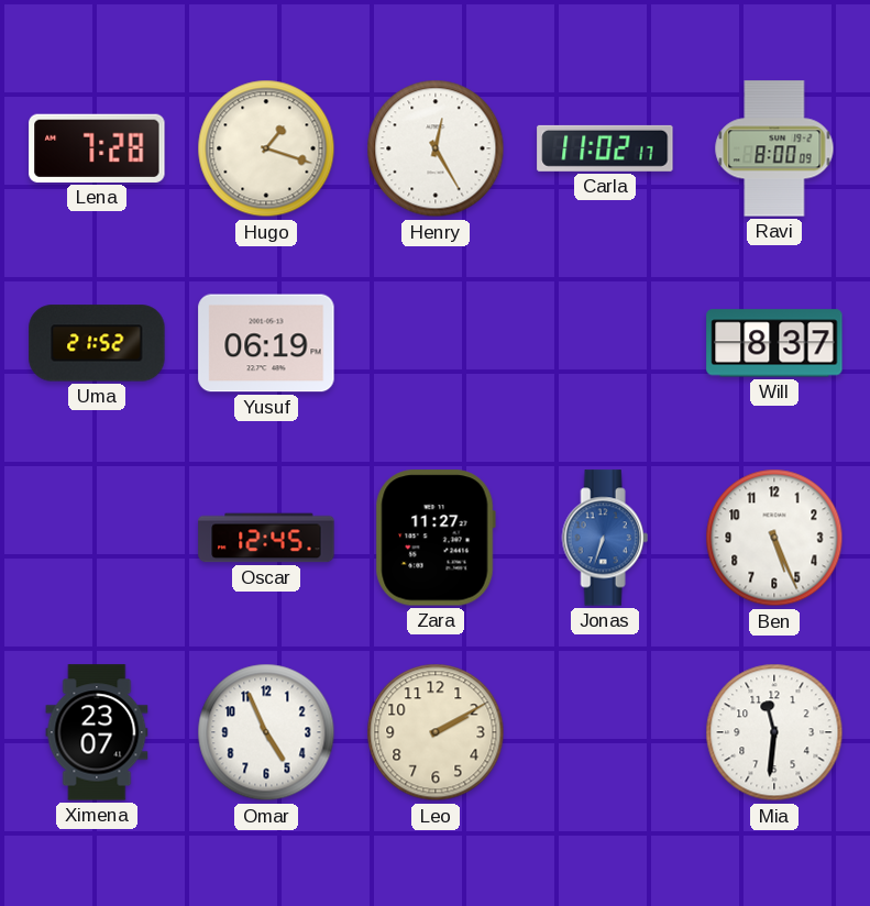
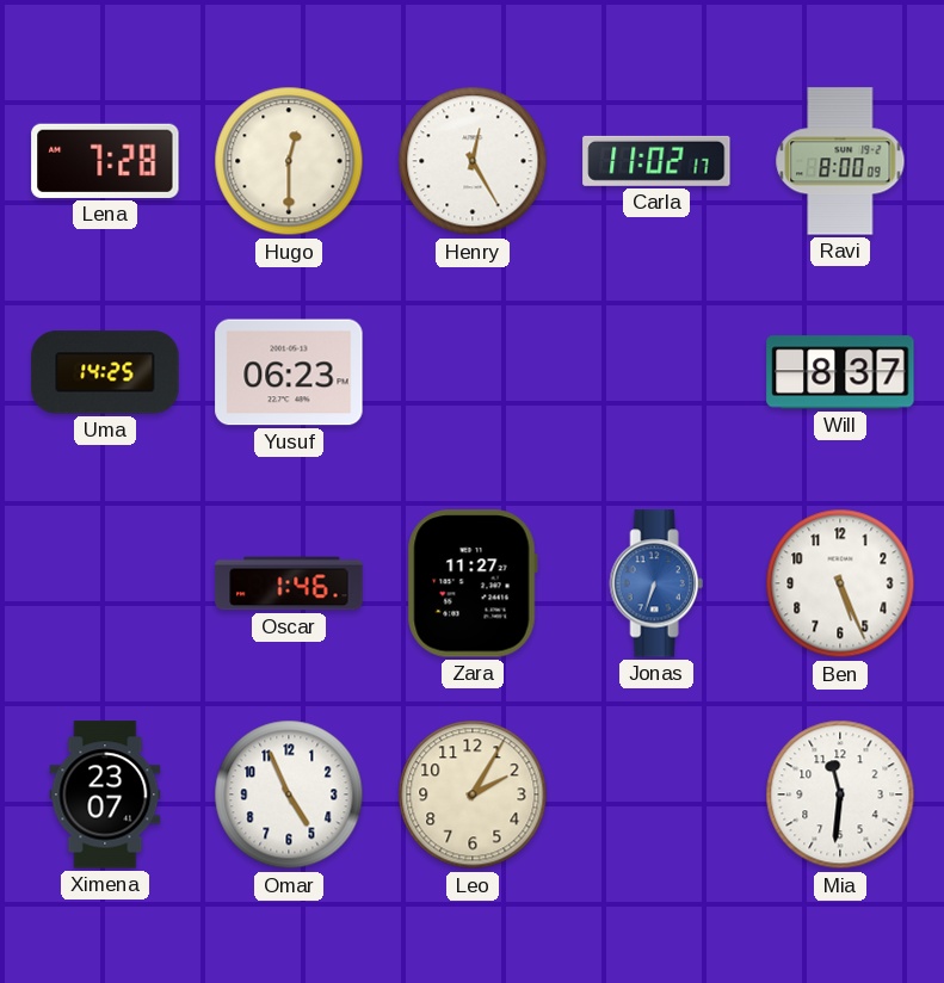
Hugo: 1:18 -> 12:30
Uma: 21:52 -> 14:25
Yusuf: 06:19 -> 06:23
Oscar: 12:45 -> 1:46
Leo: 2:10 -> 2:05
